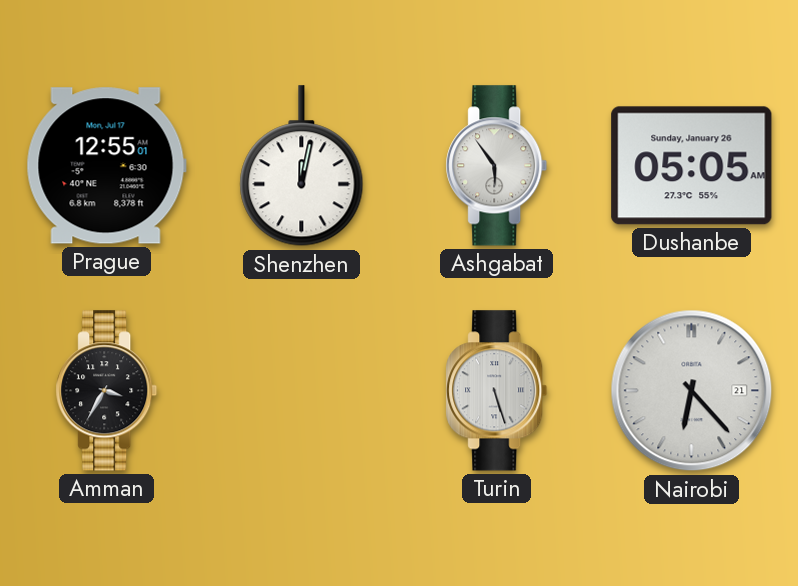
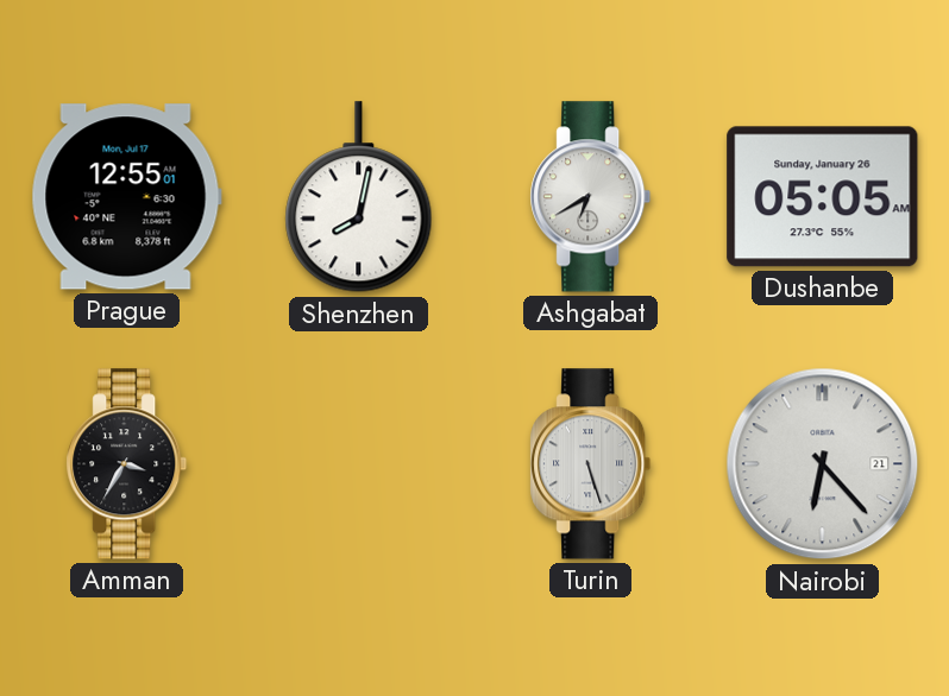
Shenzhen: 12:02 -> 8:02
Ashgabat: 5:54 -> 6:40
